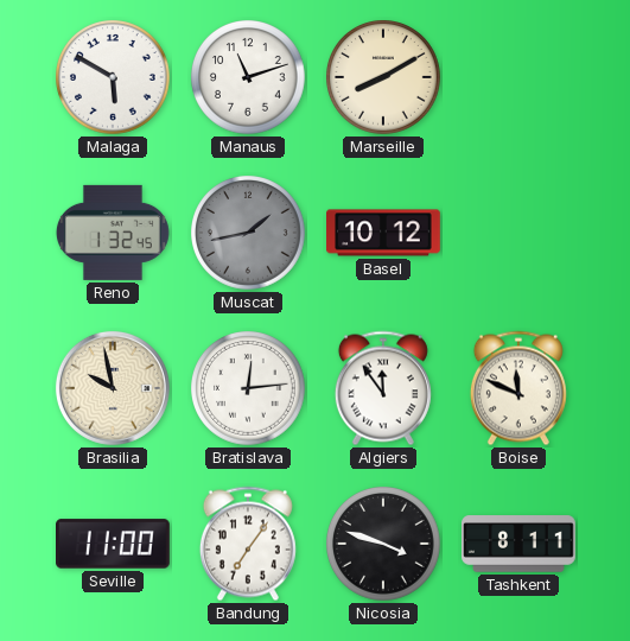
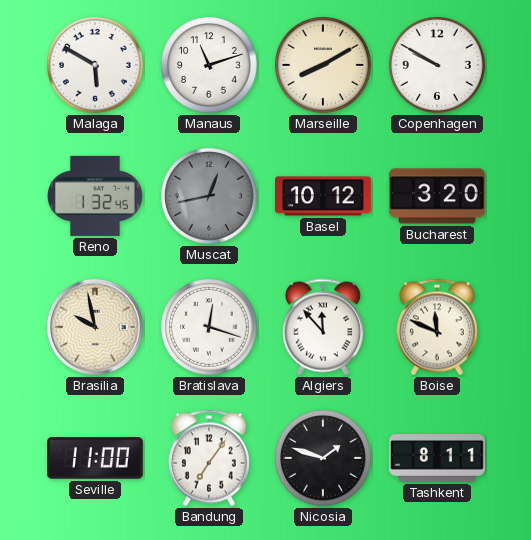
Copenhagen: none -> 9:50
Muscat: 1:43 -> 12:43
Bucharest: none -> 3:20
Bratislava: 12:14 -> 12:18
Algiers: 11:54 -> 11:53
Nicosia: 3:48 -> 1:48
